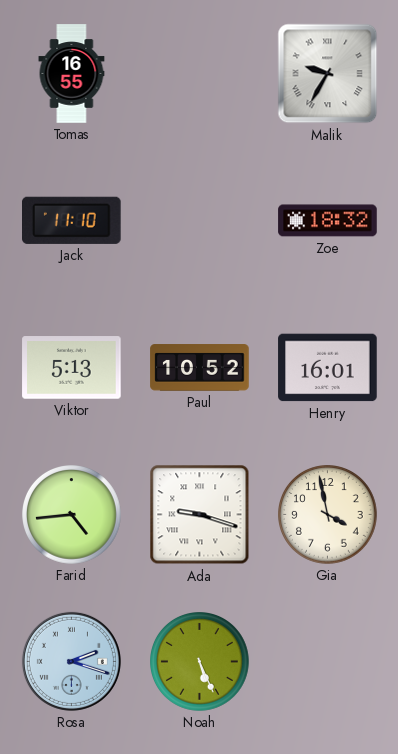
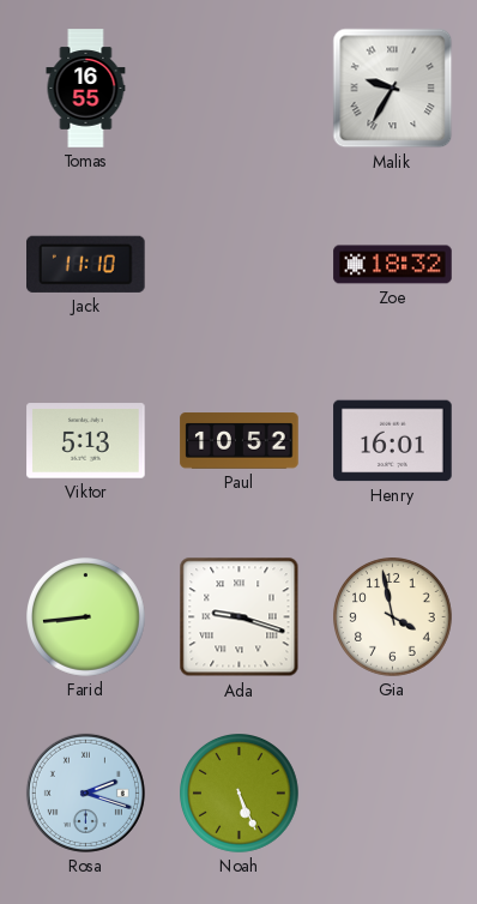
Farid: 4:44 -> 8:44
